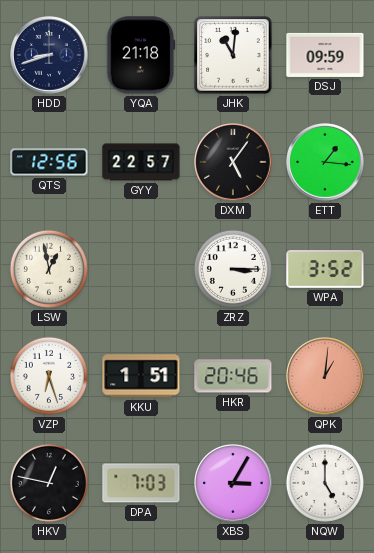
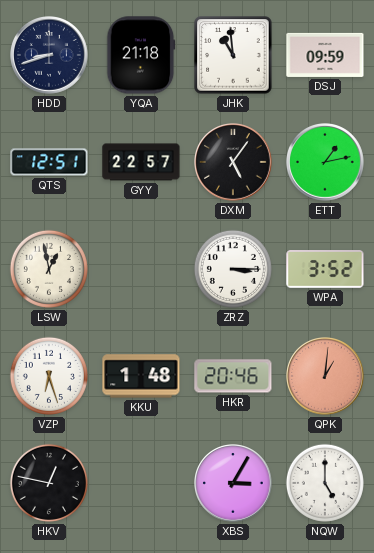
JHK: 11:01 -> 10:59
QTS: 12:56 -> 12:51
ETT: 1:16 -> 1:13
KKU: 1:51 -> 1:48
DPA: 7:03 -> none
